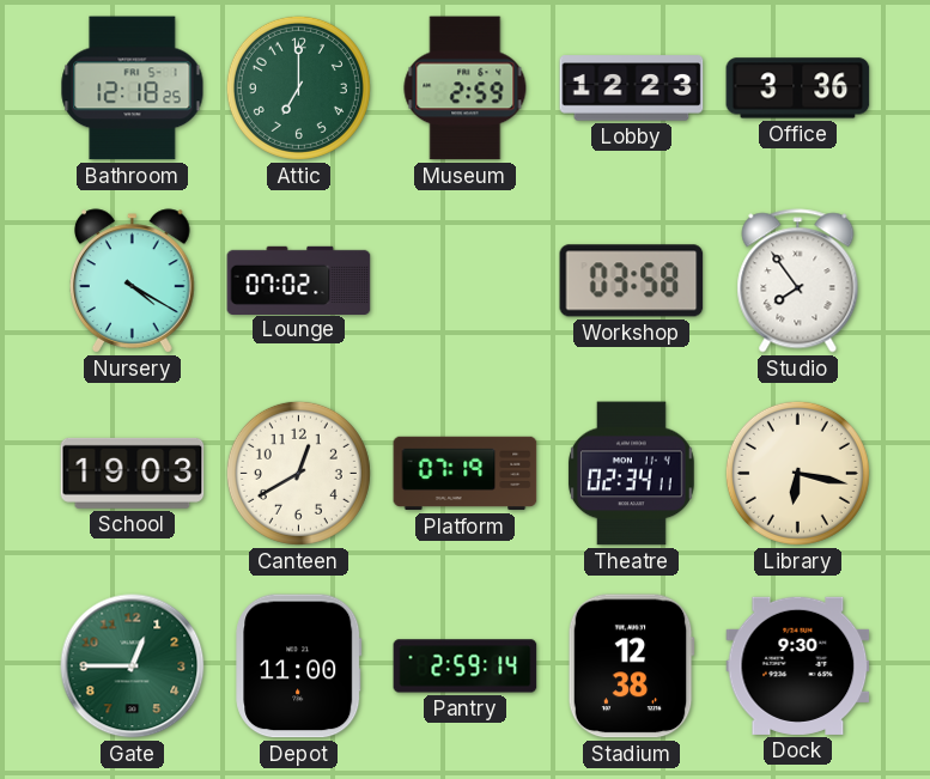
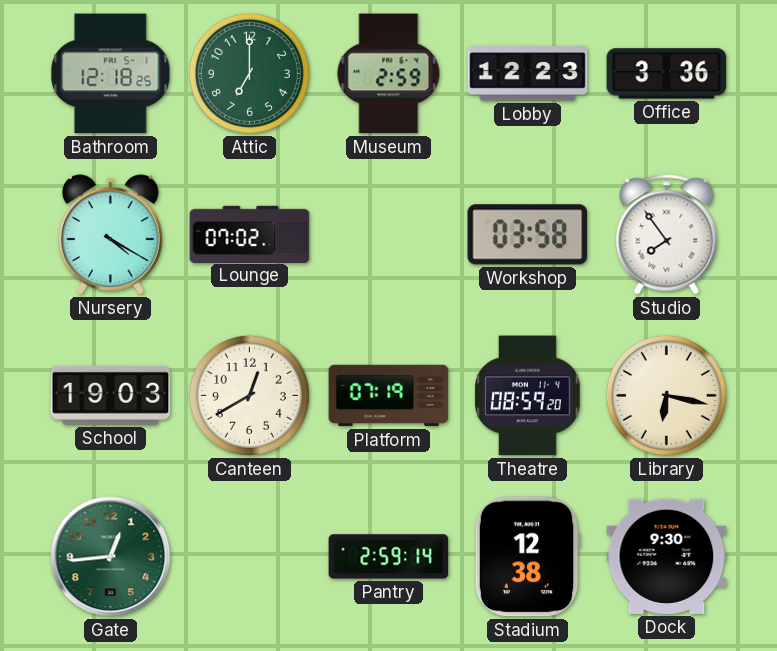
Theatre: 02:34 -> 08:59
Gate: 12:45 -> 12:44
Depot: 11:00 -> none
